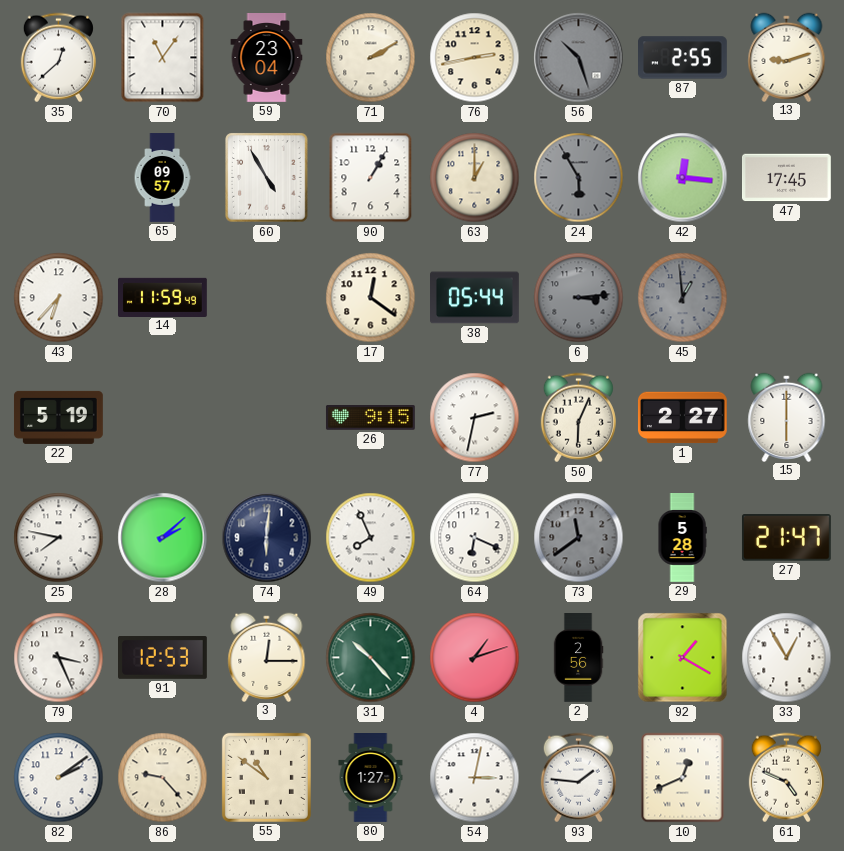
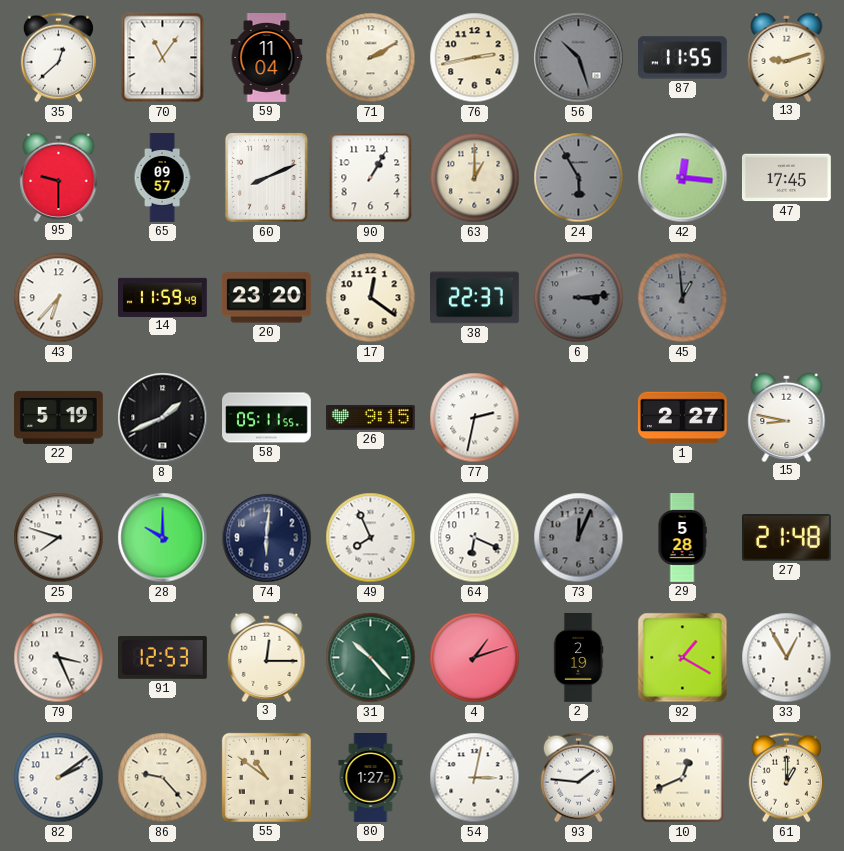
59: 23:04 -> 11:04
87: 2:55 -> 11:55
95: none -> 9:30
60: 4:55 -> 8:11
20: none -> 23:20
38: 05:44 -> 22:37
8: none -> 1:41
58: none -> 05:11
50: 6:04 -> none
15: 6:00 -> 8:47
25: 7:47 -> 7:48
28: 2:08 -> 10:00
73: 11:39 -> 12:04
27: 21:47 -> 21:48
2: 2:56 -> 2:19
61: 4:49 -> 1:00
